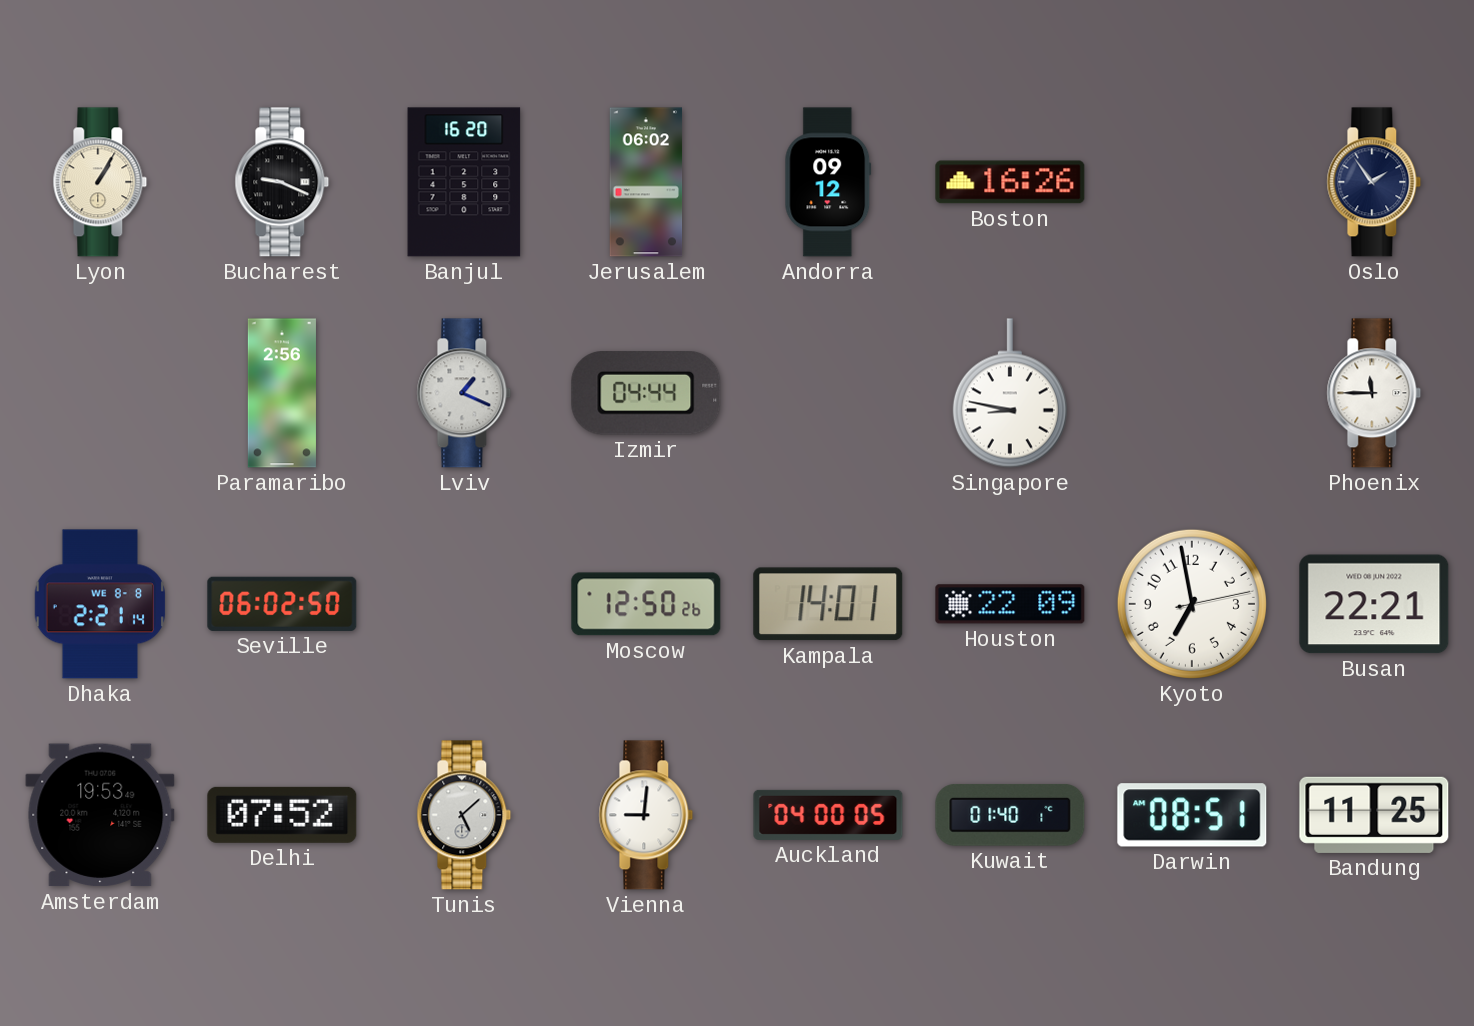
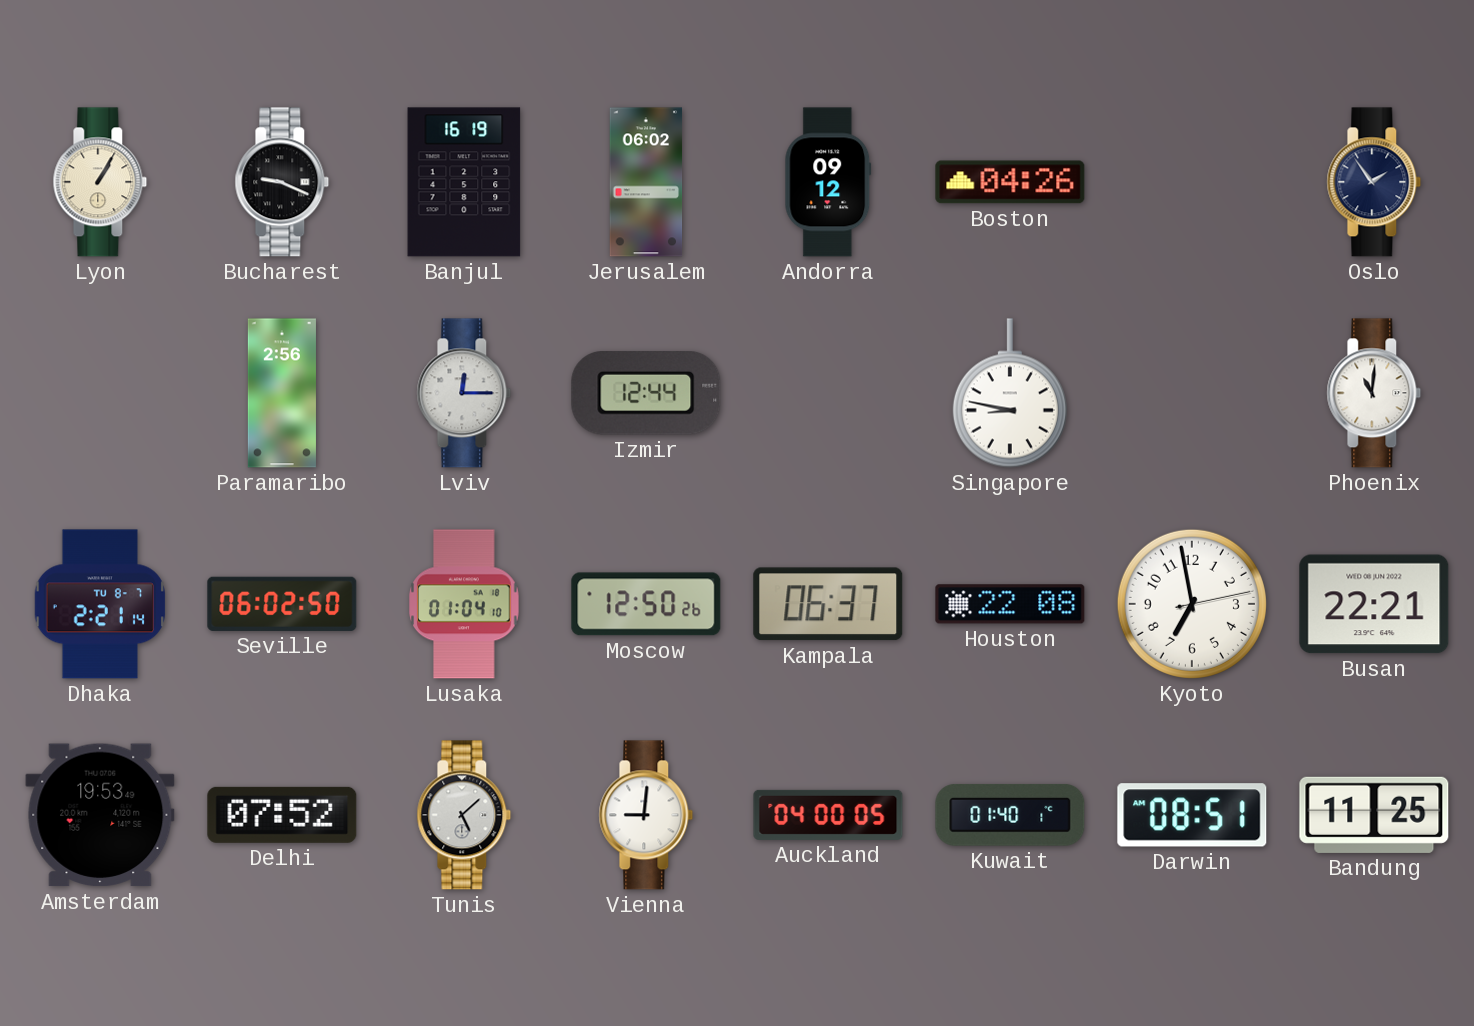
Banjul: 16:20 -> 16:19
Boston: 16:26 -> 04:26
Lviv: 1:19 -> 12:15
Izmir: 04:44 -> 12:44
Phoenix: 11:45 -> 11:01
Dhaka date: WE 8-8 -> TU 8-7
Lusaka: none -> 01:04
Kampala: 14:01 -> 06:37
Houston: 22:09 -> 22:08
